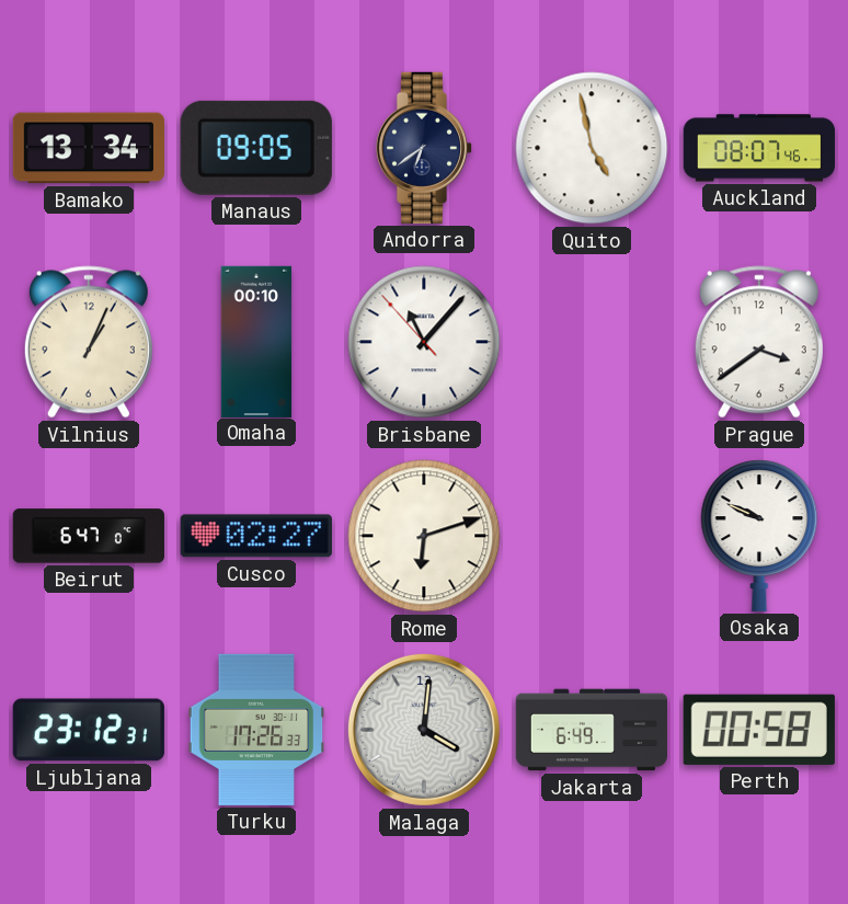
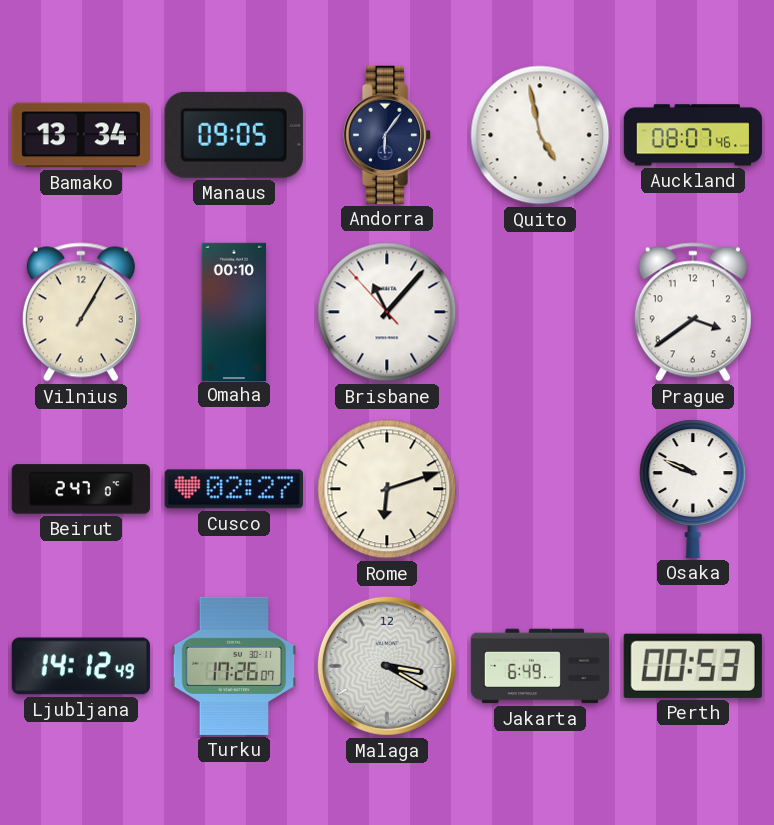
Andorra: 6:39 -> 6:06
Vilnius: 1:04 -> 1:05
Beirut: 6:47 -> 2:47
Ljubljana: 23:12 -> 14:12
Turku: 17:26:33 -> 17:26:07
Malaga: 4:01 -> 3:20
Perth: 00:58 -> 00:53
